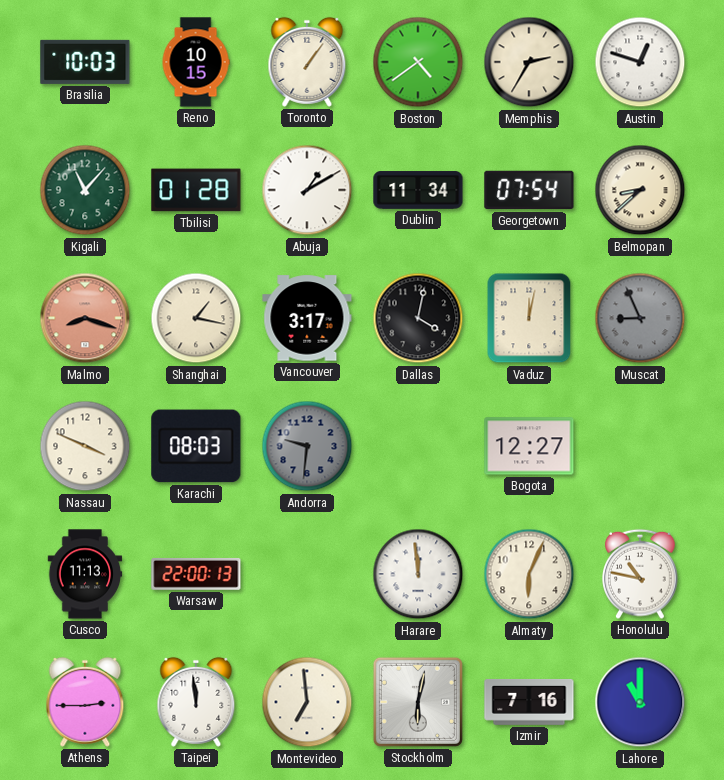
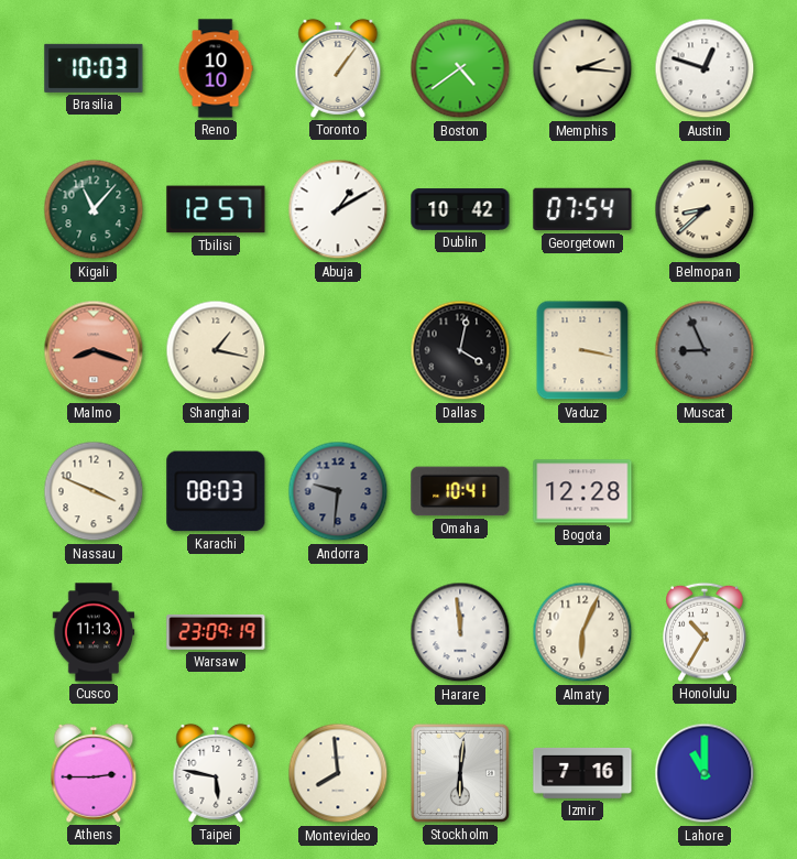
Reno: 10:15 -> 10:10
Memphis: 2:35 -> 2:16
Tbilisi: 01:28 -> 12:57
Dublin: 11:34 -> 10:42
Vancouver: 3:17 -> none
Vaduz: 12:02 -> 3:17
Omaha: none -> 10:41
Bogota: 12:27 -> 12:28
Warsaw: 22:00 -> 23:09
Honolulu: 10:47 -> 10:35
Taipei: 11:59 -> 5:47
Montevideo: 6:59 -> 7:59
Stockholm: 6:02 -> 6:01
